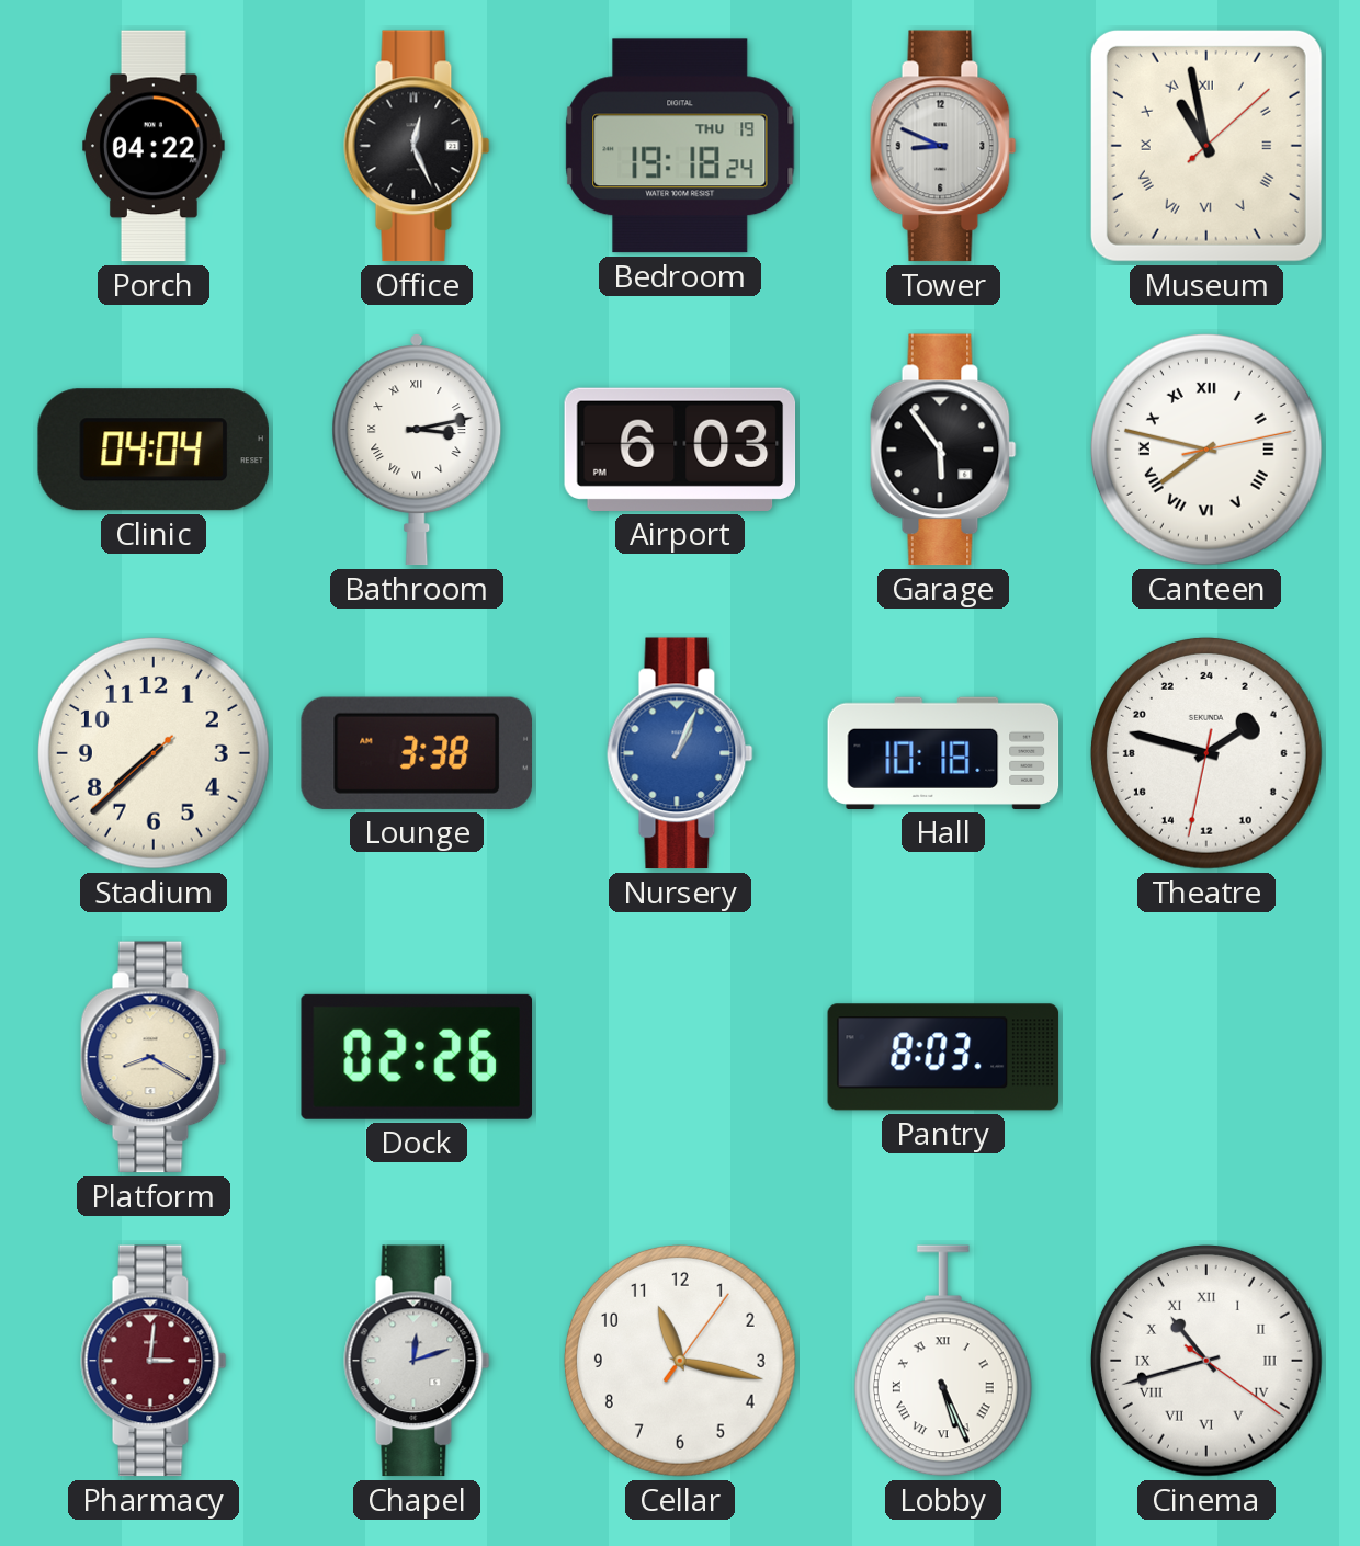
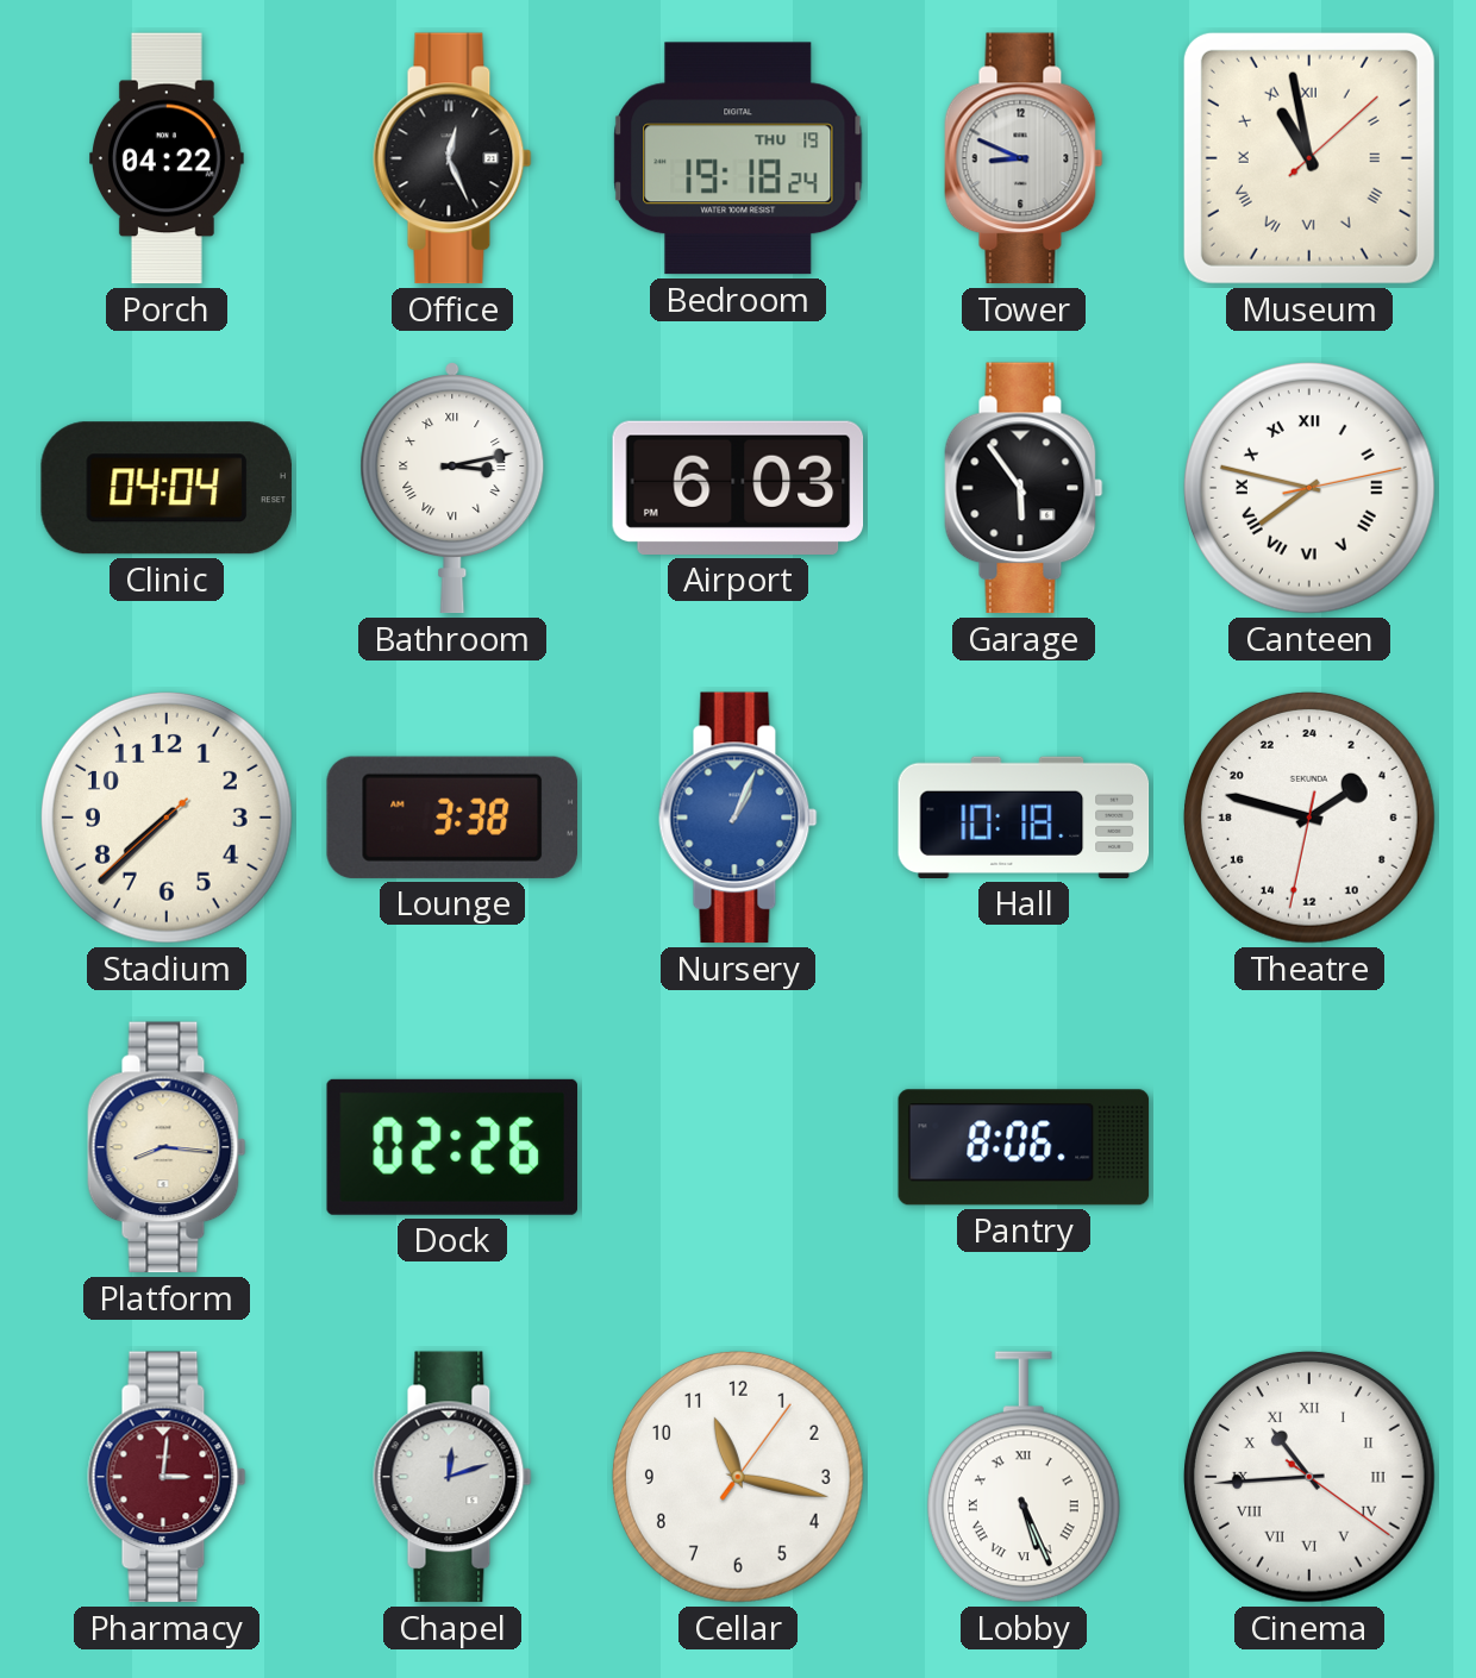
Platform: 8:20 -> 8:16
Pantry: 8:03 -> 8:06
Cinema: 10:42 -> 10:44
